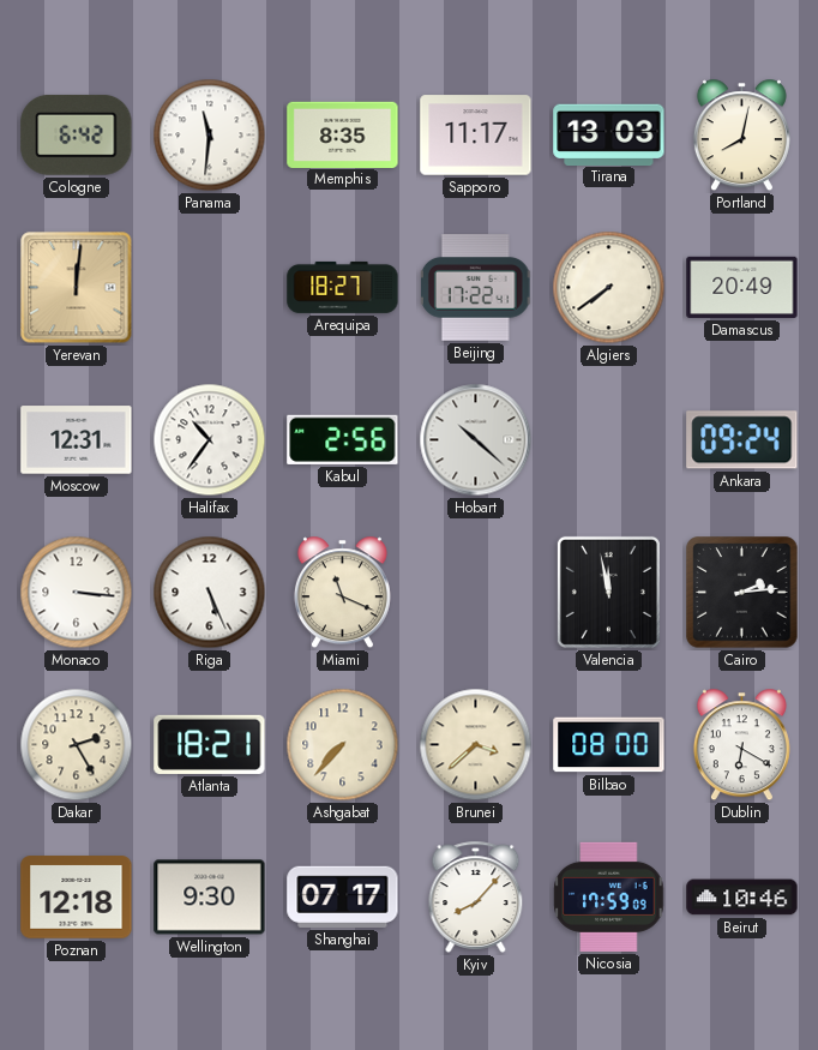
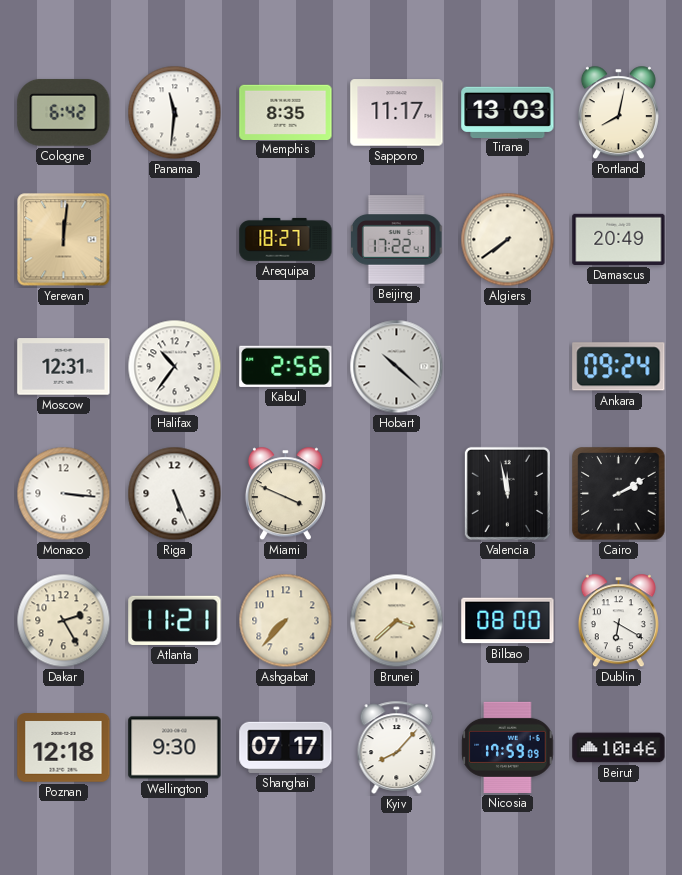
Miami: 11:19 -> 3:49
Cairo: 2:14 -> 2:10
Atlanta: 18:21 -> 11:21
